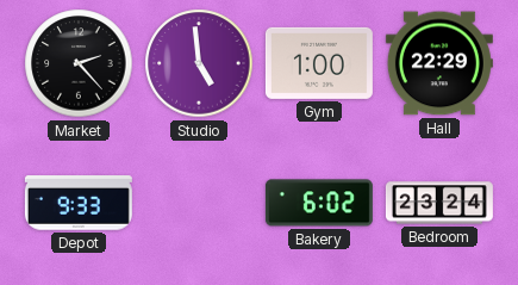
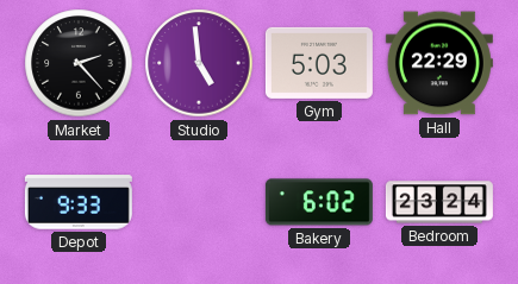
Gym: 1:00 -> 5:03
